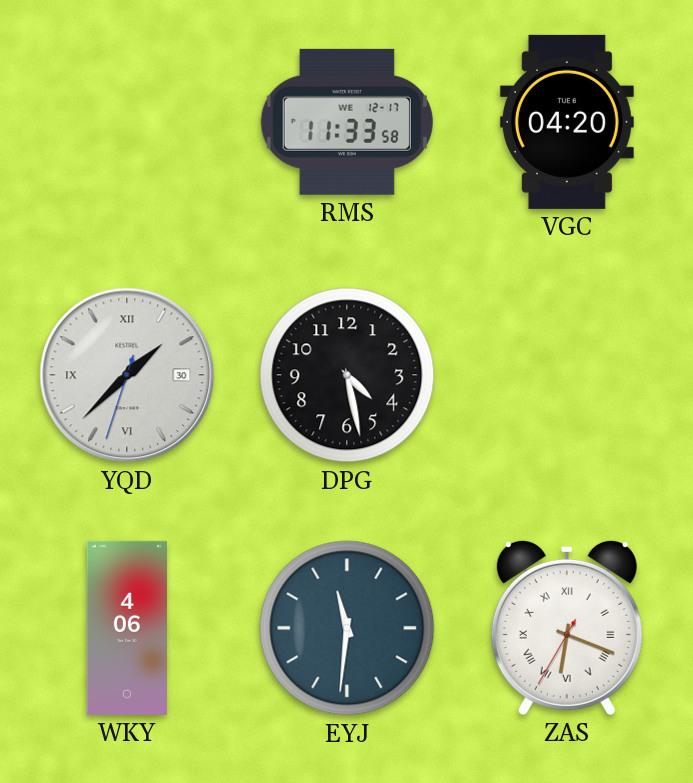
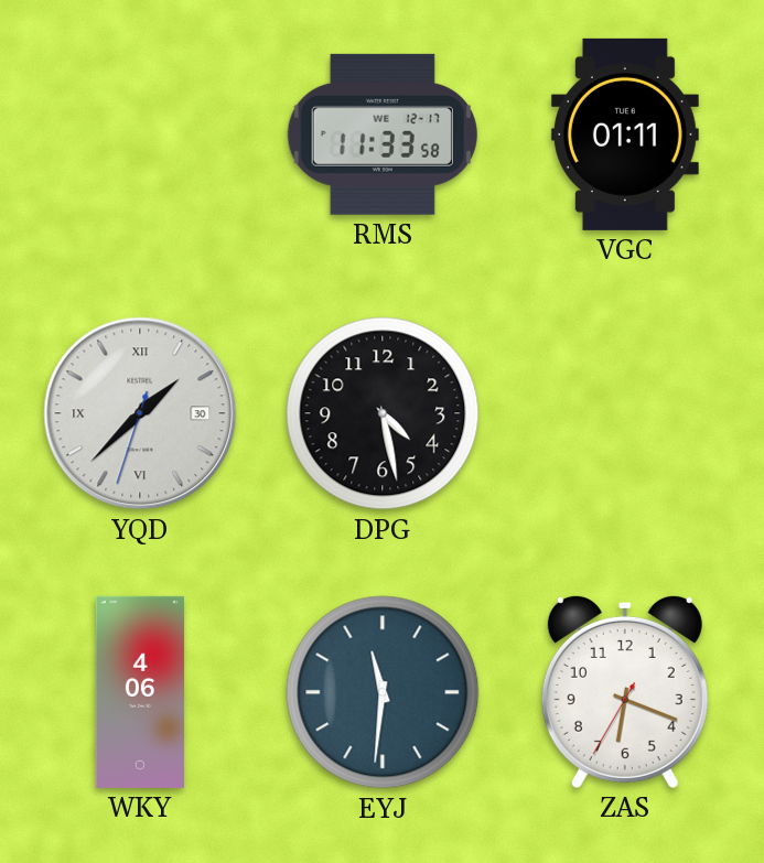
VGC: 04:20 -> 01:11
ZAS numerals: Roman -> Arabic
